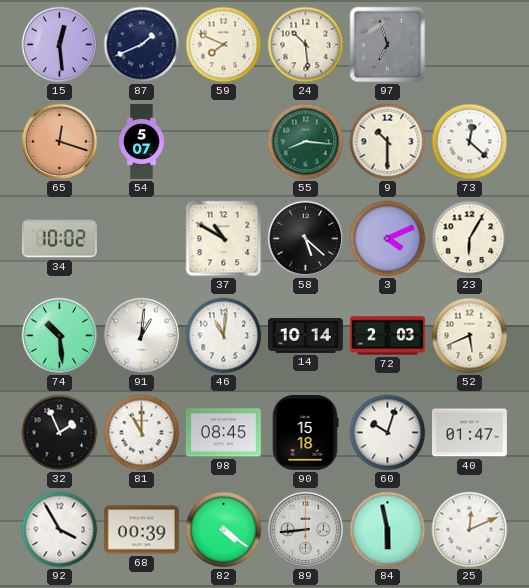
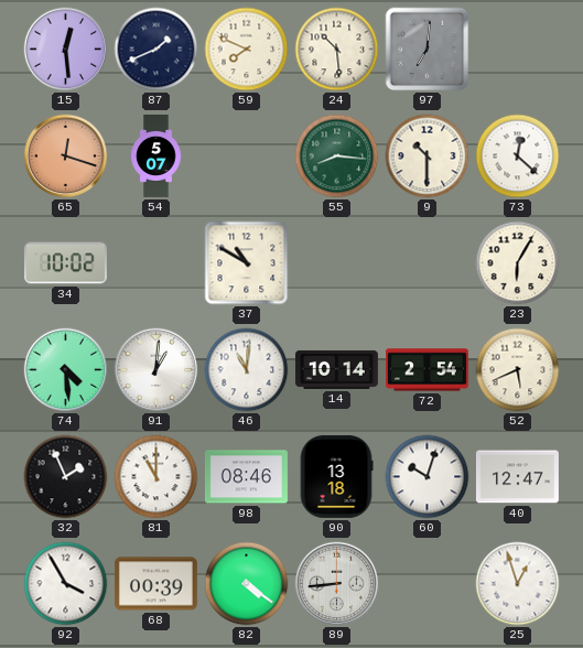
97: 6:57 -> 7:01
58: 5:22 -> none
3: 4:11 -> none
74: 10:29 -> 4:29
72: 2:03 -> 2:54
98: 08:45 -> 08:46
90: 15:18 -> 13:18
40: 01:47 -> 12:47
84: 5:58 -> none
25: 12:11 -> 12:57
